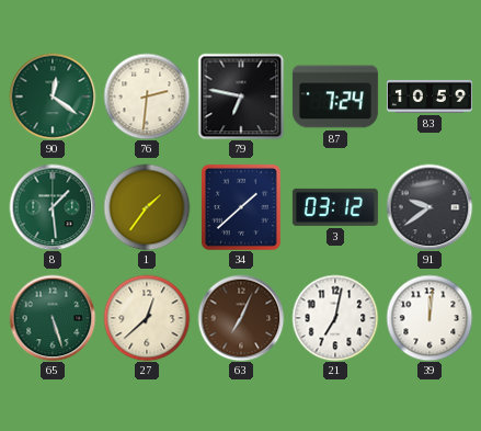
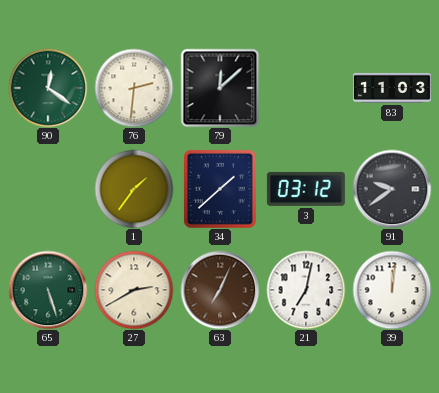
79: 6:47 -> 12:08
87: 7:24 -> none
83: 10:59 -> 11:03
8: 1:29 -> none
27: 12:38 -> 2:40
